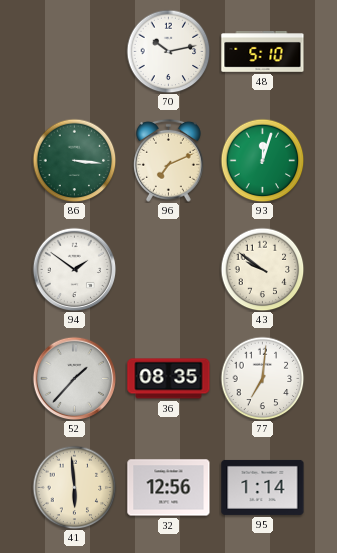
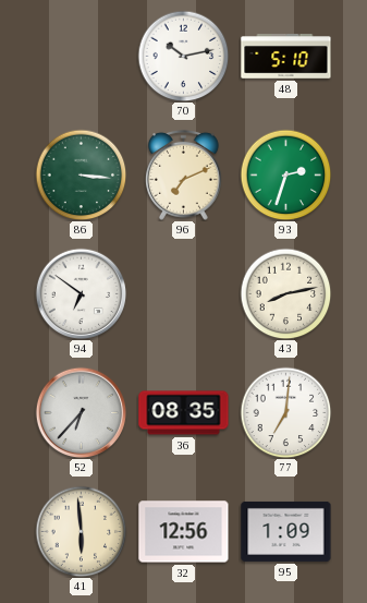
93: 12:03 -> 2:33
94: 1:51 -> 6:51
43: 9:51 -> 8:13
52: 1:37 -> 6:37
95: 1:14 -> 1:09
